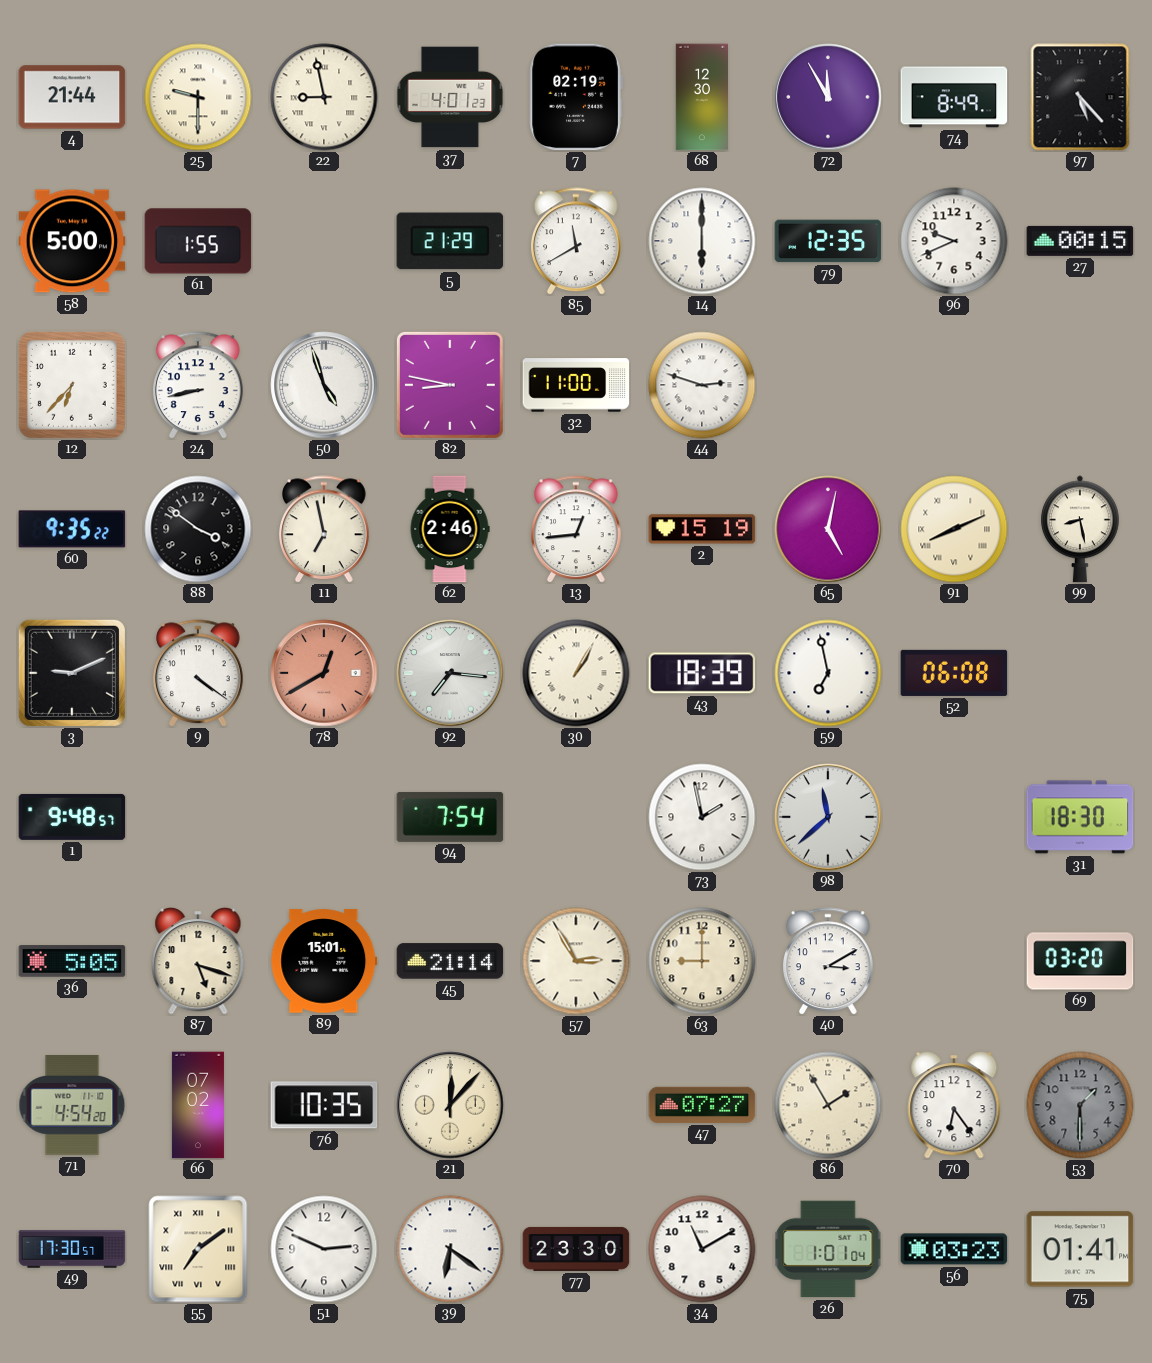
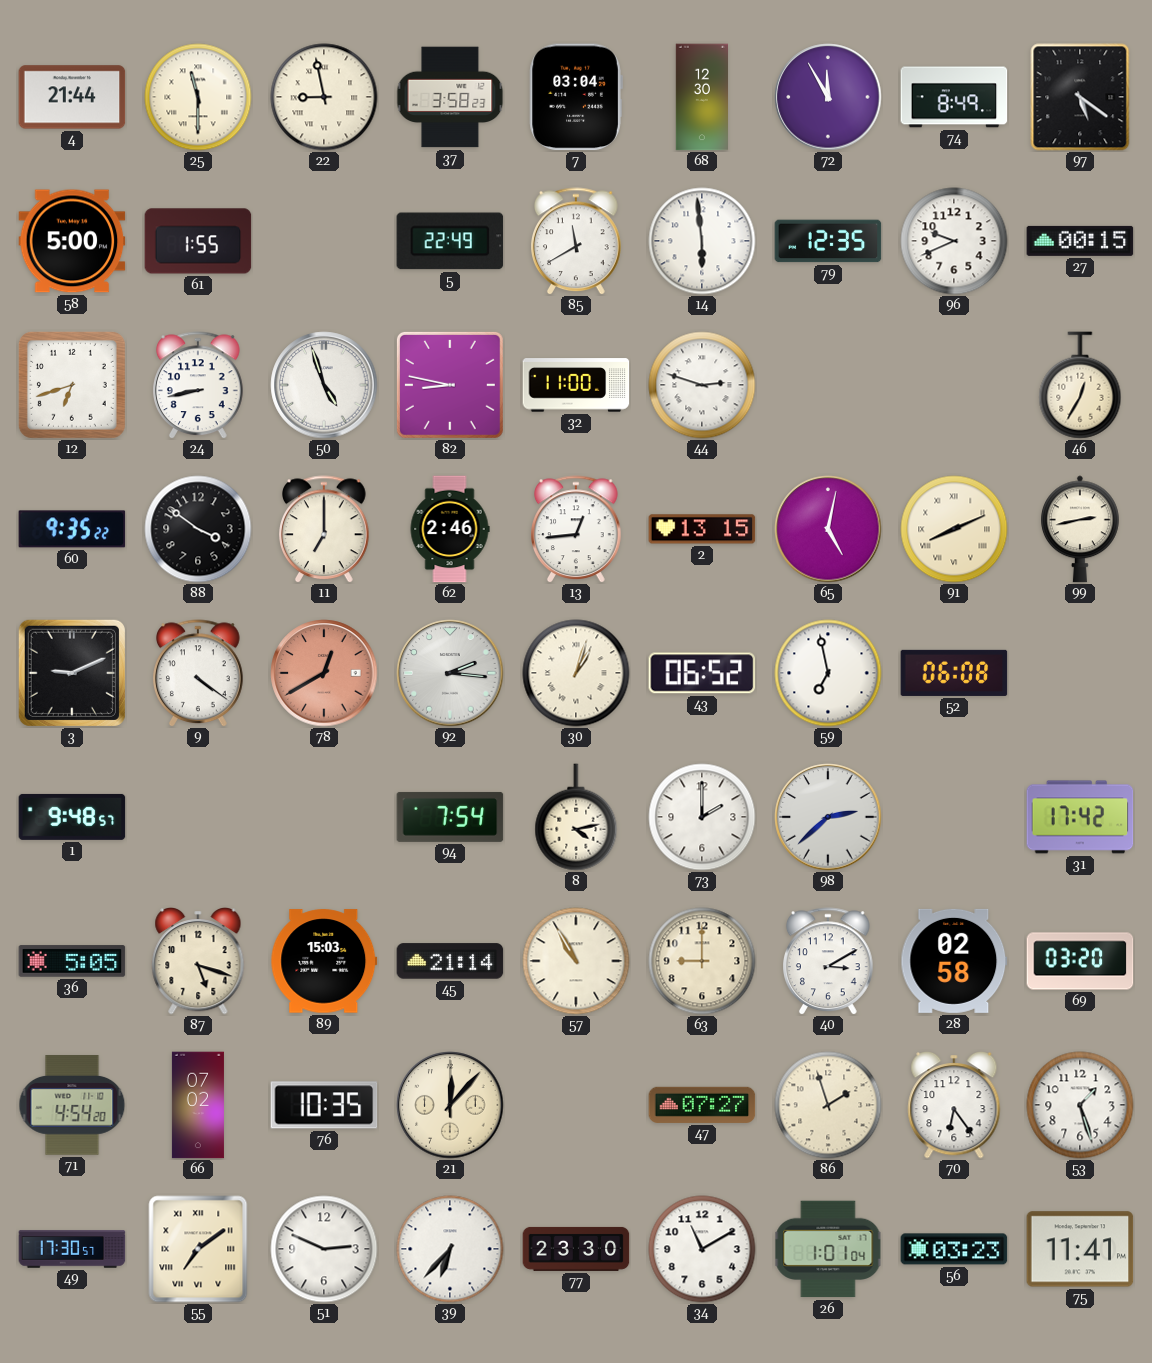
25: 9:30 -> 11:30
37: 4:01 -> 3:58
7: 02:19 -> 03:04
97: 5:23 -> 5:21
5: 21:29 -> 22:49
14: 6:00 -> 5:59
12: 6:37 -> 6:42
46: none -> 12:35
11: 6:58 -> 7:00
2: 15:19 -> 13:15
99: 8:28 -> 2:43
92: 7:16 -> 2:16
30: 1:05 -> 1:03
43: 18:39 -> 06:52
8: none -> 4:13
73: 1:58 -> 2:00
98: 11:38 -> 2:38
31: 18:30 -> 17:42
89: 15:01 -> 15:03
57: 2:55 -> 10:55
28: none -> 02:58
86: 1:55 -> 1:57
53: 1:30 -> 1:27
53 dial: grey -> white
39: 6:21 -> 6:37
75: 01:41 -> 11:41
